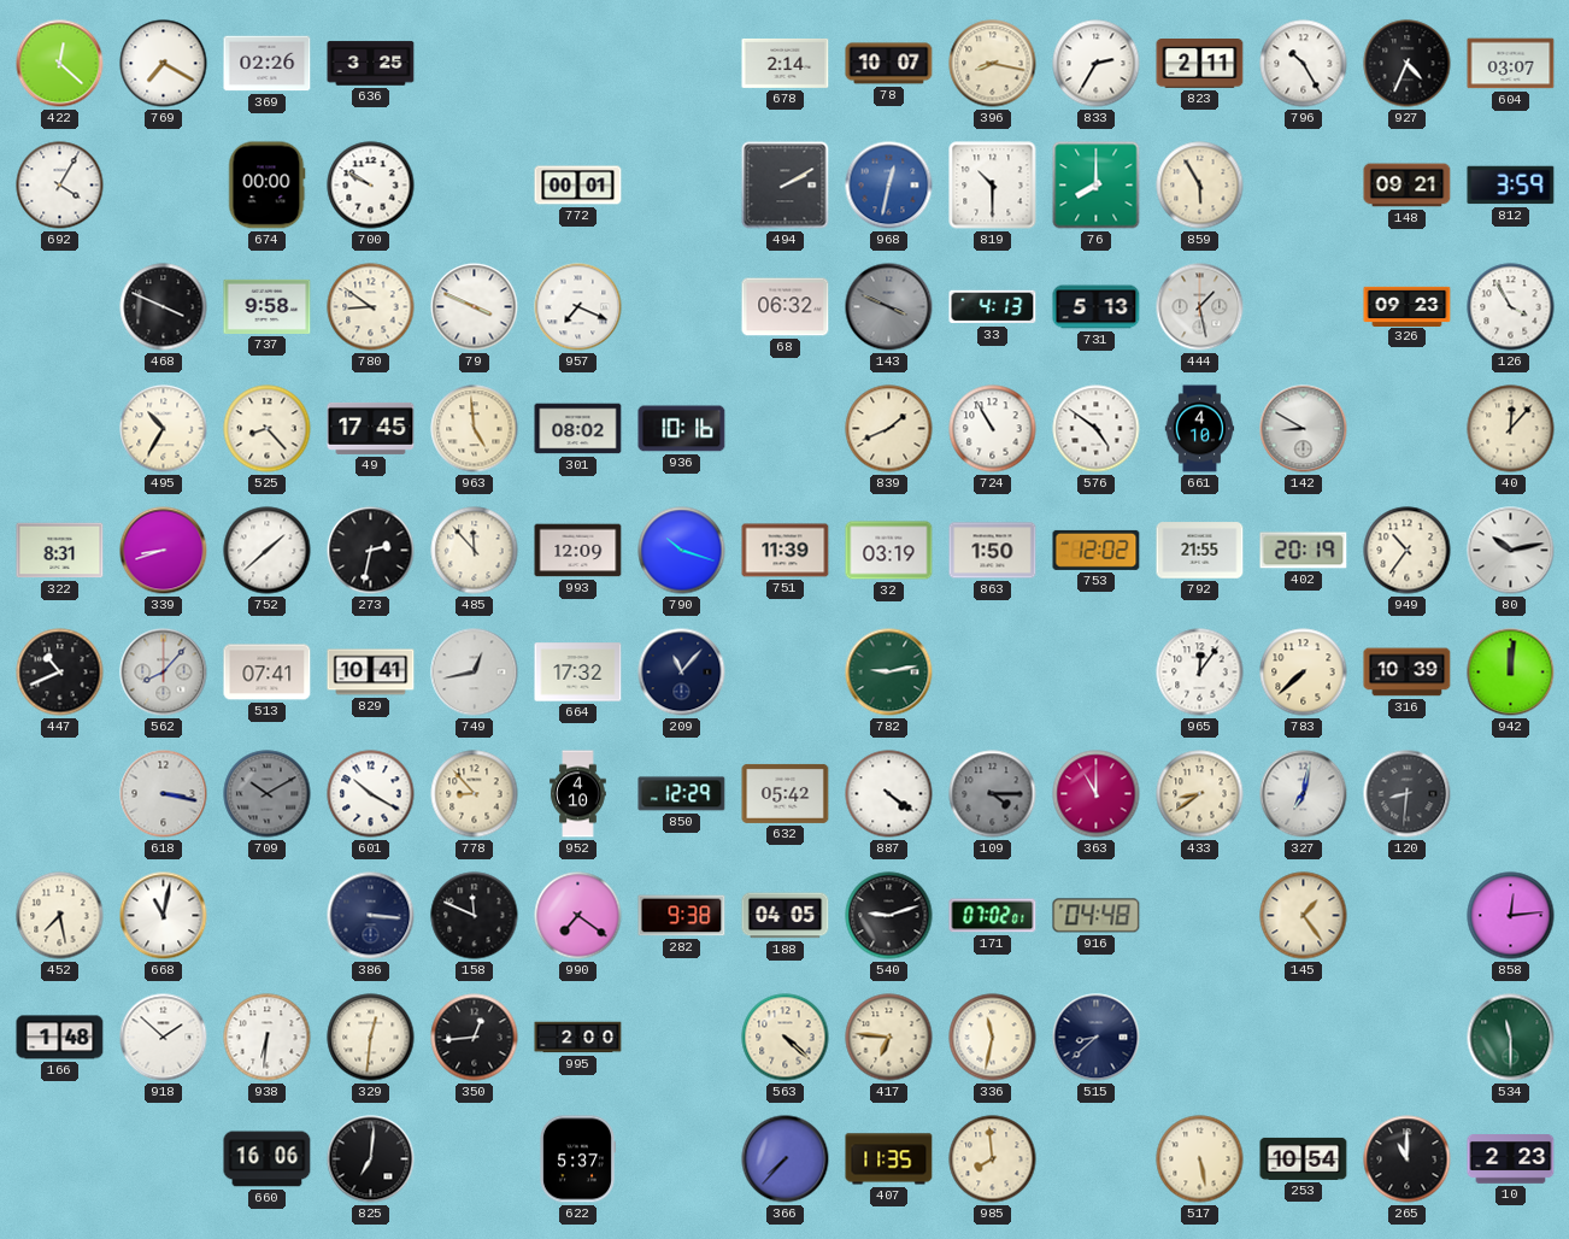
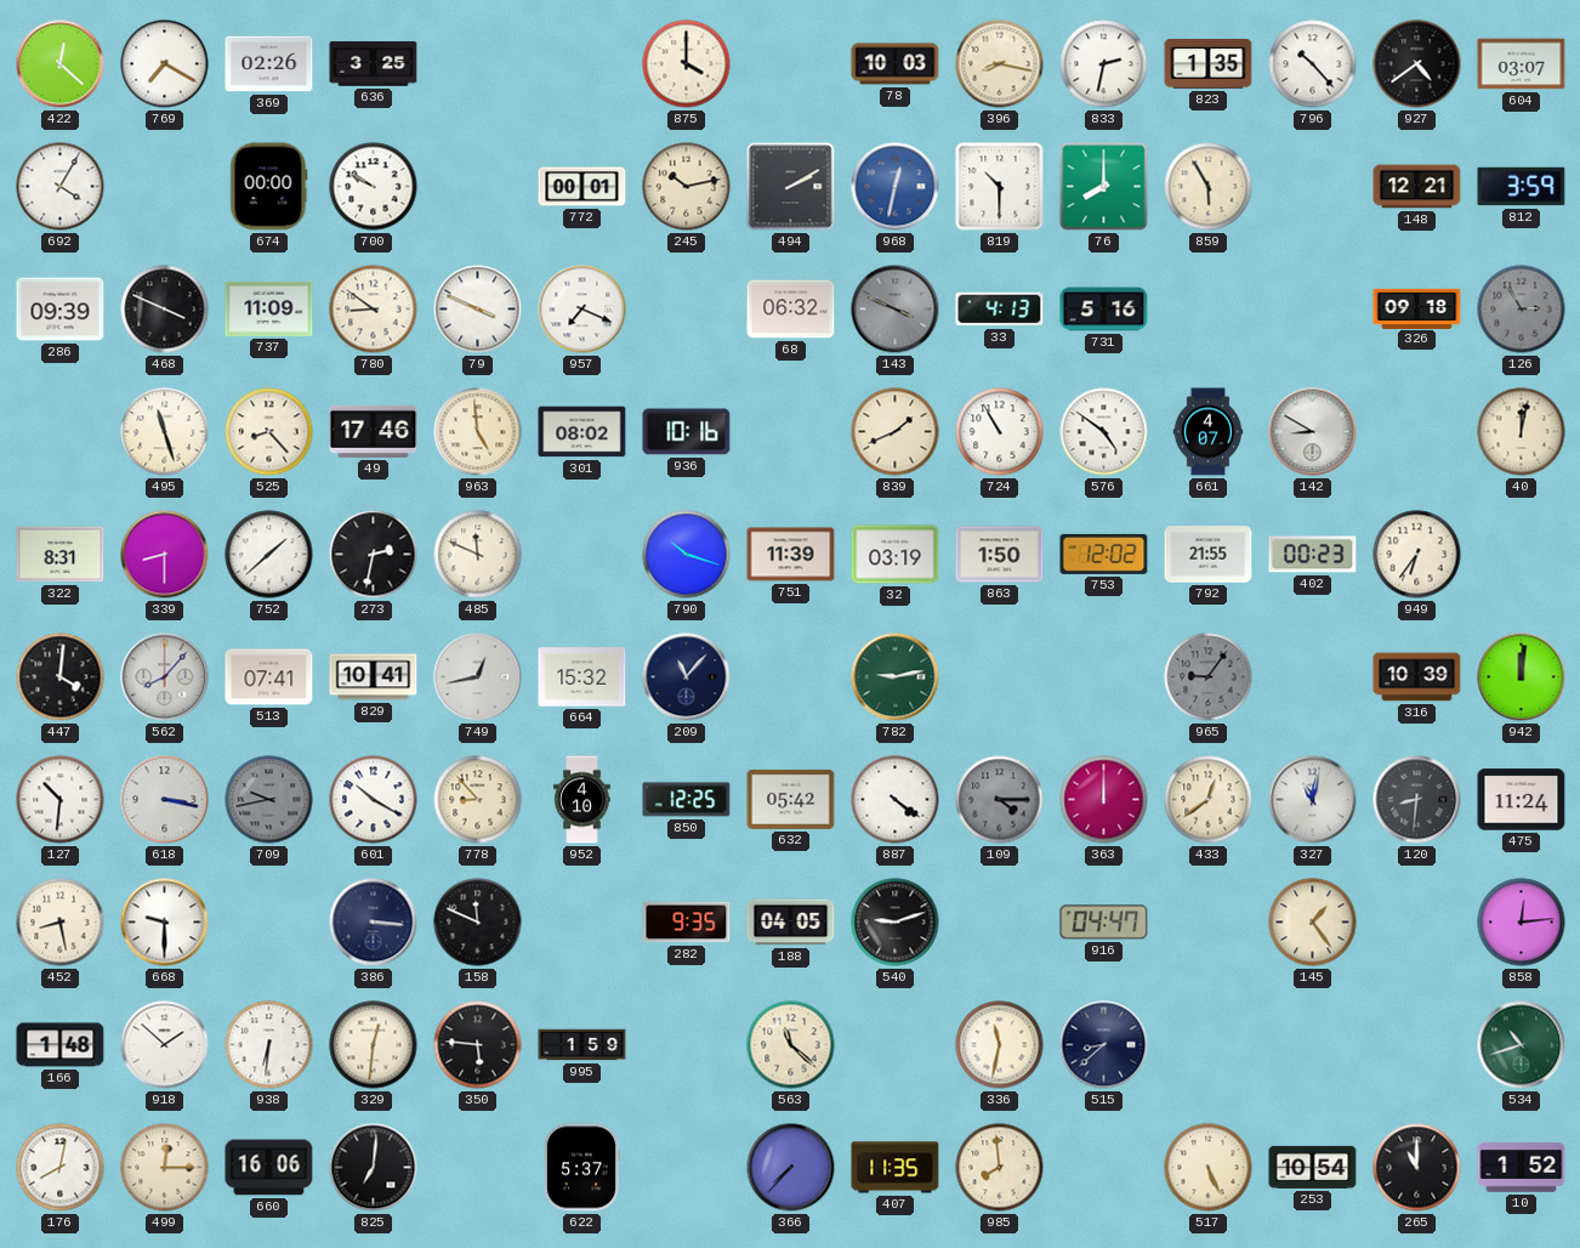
875: none -> 4:00
678: 2:14 -> none
78: 10:07 -> 10:03
833: 2:35 -> 2:32
823: 2:11 -> 1:35
796: 10:25 -> 10:23
927: 4:34 -> 4:39
245: none -> 10:13
148: 09:21 -> 12:21
286: none -> 09:39
737: 9:58 -> 11:09
731: 5:13 -> 5:16
444: 1:28 -> none
326: 09:23 -> 09:18
126: 3:55 -> 2:55
126 dial: white -> grey
495: 10:35 -> 11:27
49: 17:45 -> 17:46
661: 4:10 -> 4:07
40: 12:07 -> 12:02
339: 8:42 -> 8:30
485: 11:53 -> 11:49
993: 12:09 -> none
402: 20:19 -> 00:23
949: 10:36 -> 6:36
80: 10:13 -> none
447: 10:41 -> 4:01
664: 17:32 -> 15:32
965: 12:06 -> 9:06
965 dial: white -> grey
783: 7:38 -> none
127: none -> 10:31
709: 10:10 -> 9:43
850: 12:29 -> 12:25
363: 11:00 -> 12:00
433: 8:39 -> 12:39
327: 7:02 -> 11:02
475: none -> 11:24
452: 7:28 -> 8:28
668: 11:02 -> 9:30
990: 7:21 -> none
282: 9:38 -> 9:35
171: 07:02 -> none
916: 04:48 -> 04:47
350: 12:44 -> 5:46
995: 2:00 -> 1:59
563: 4:22 -> 11:22
417: 6:46 -> none
534: 11:30 -> 10:42
176: none -> 8:02
499: none -> 12:15
517: 5:28 -> 5:26
10: 2:23 -> 1:52
